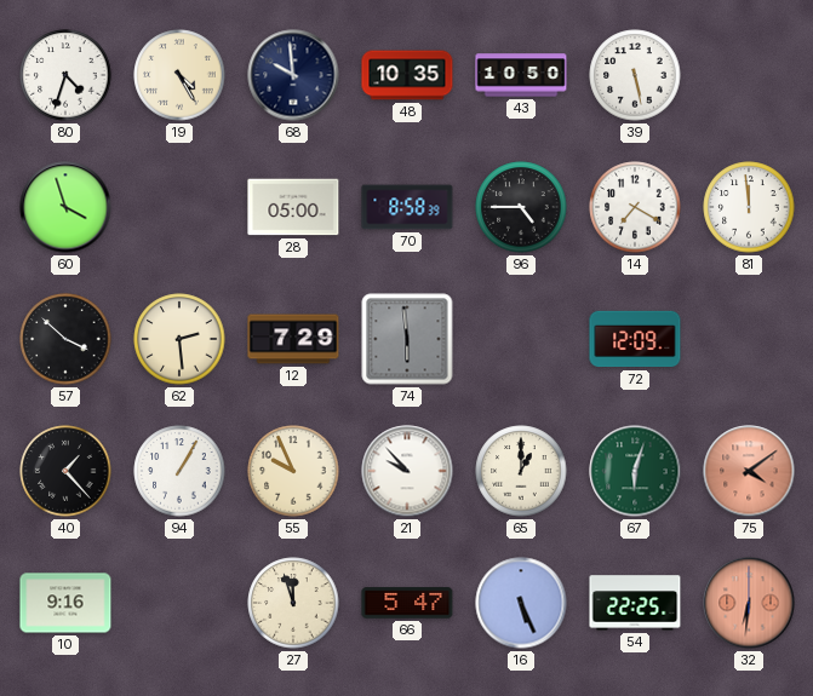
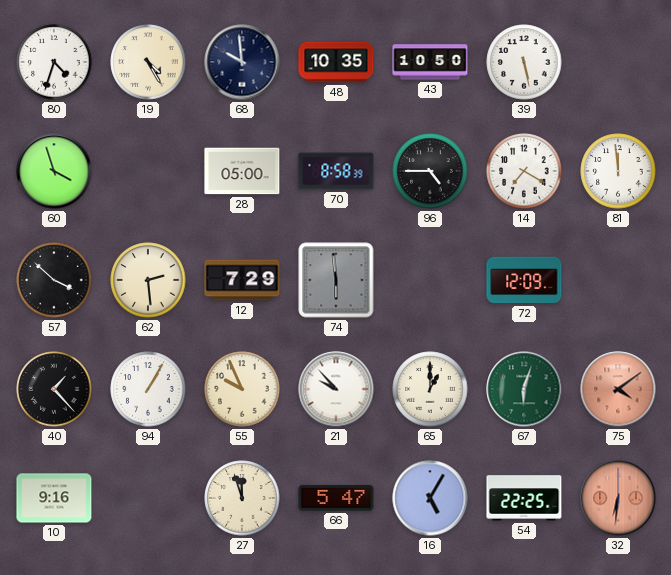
16: 5:26 -> 5:05
